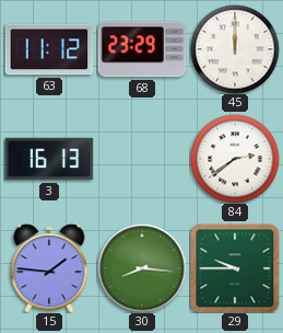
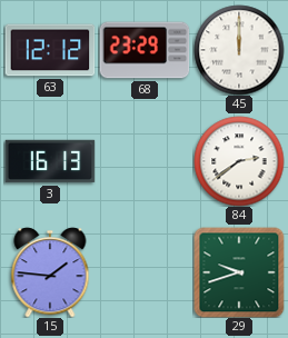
63: 11:12 -> 12:12
30: 8:16 -> none
29: 9:45 -> 9:42
